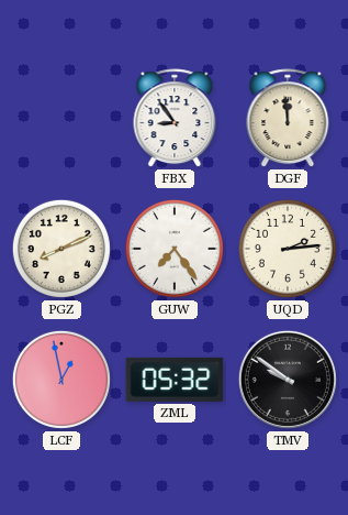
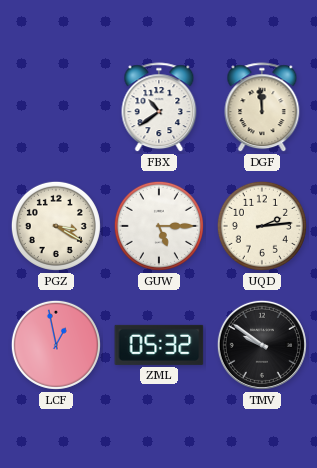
FBX: 8:54 -> 10:39
PGZ: 8:11 -> 3:20
GUW: 7:24 -> 5:15
